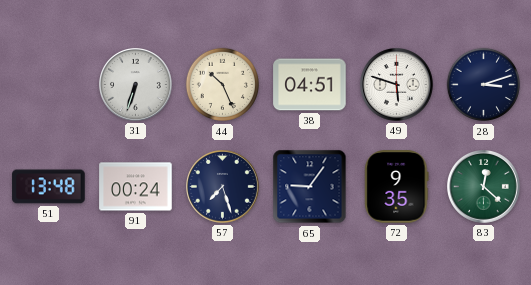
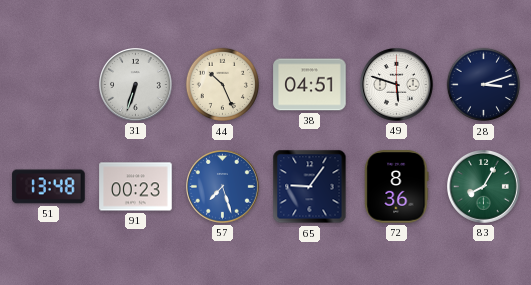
91: 00:24 -> 00:23
57 dial: navy -> blue
72: 9:35 -> 8:36
83: 12:22 -> 8:05
